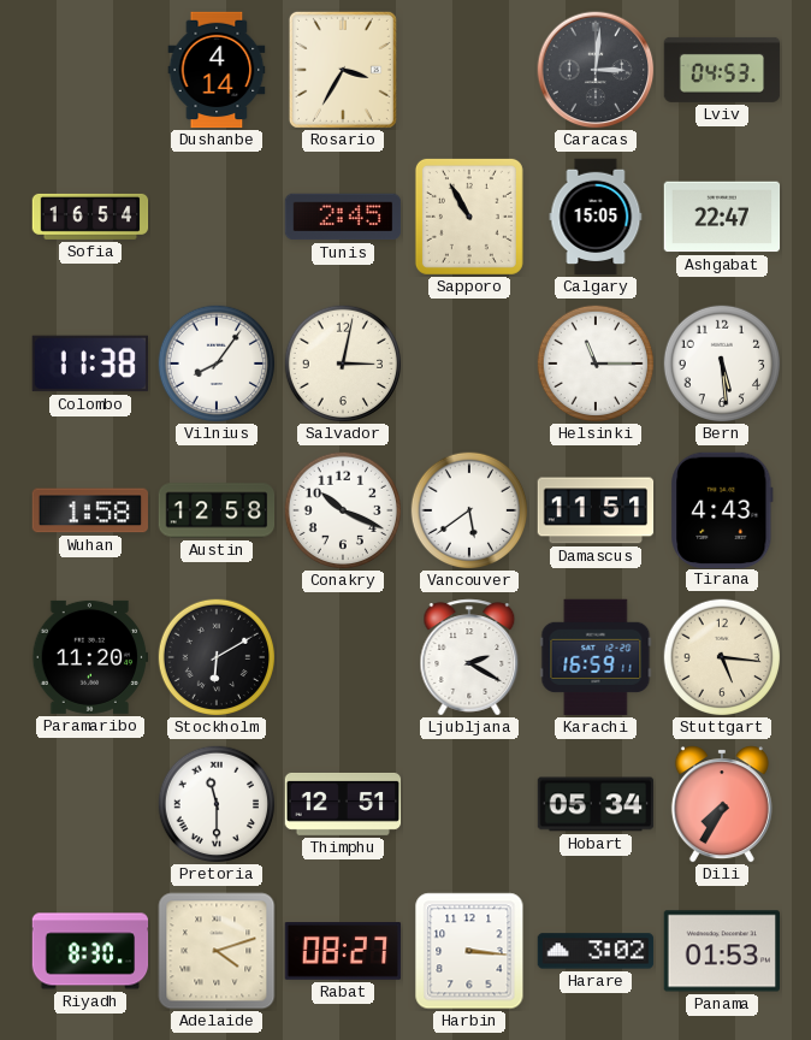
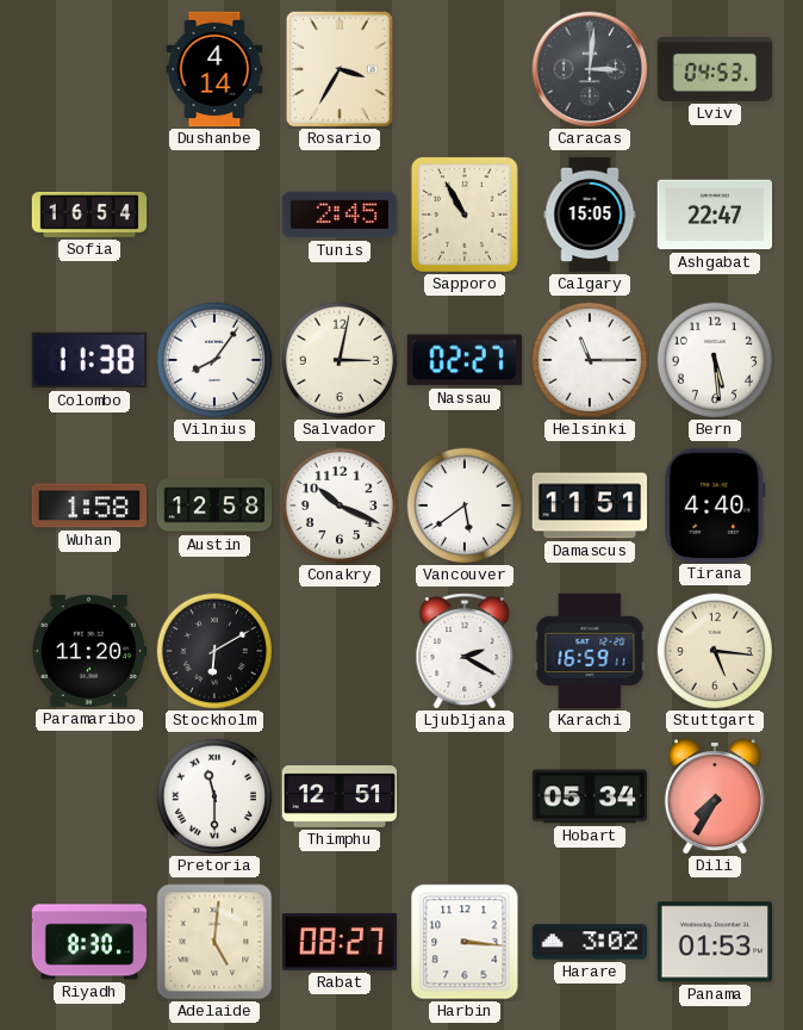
Nassau: none -> 02:27
Tirana: 4:43 -> 4:40
Adelaide: 4:12 -> 5:01
